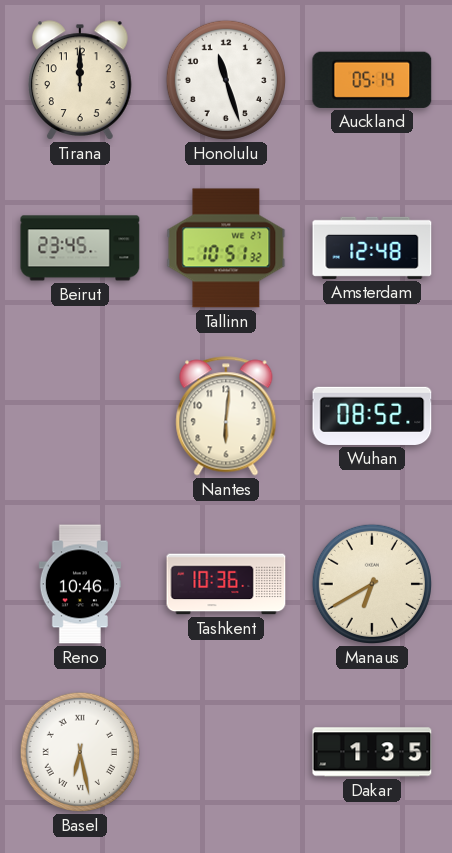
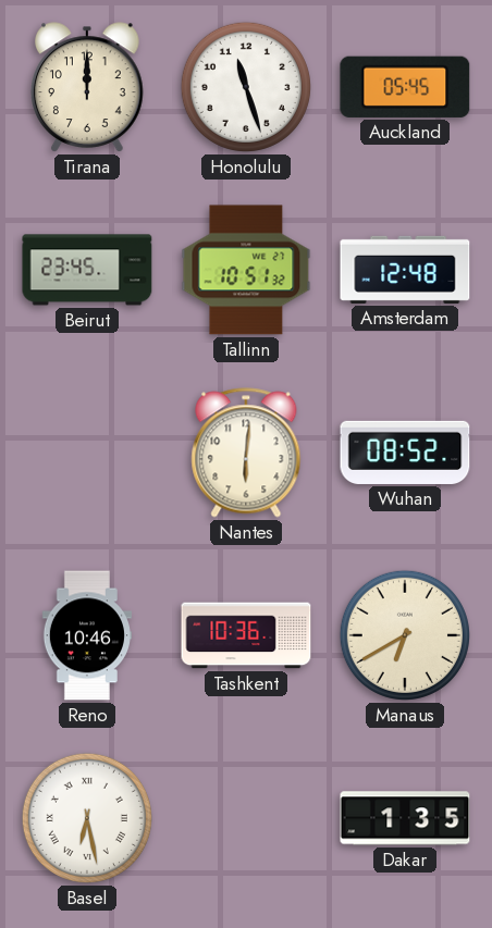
Auckland: 05:14 -> 05:45
